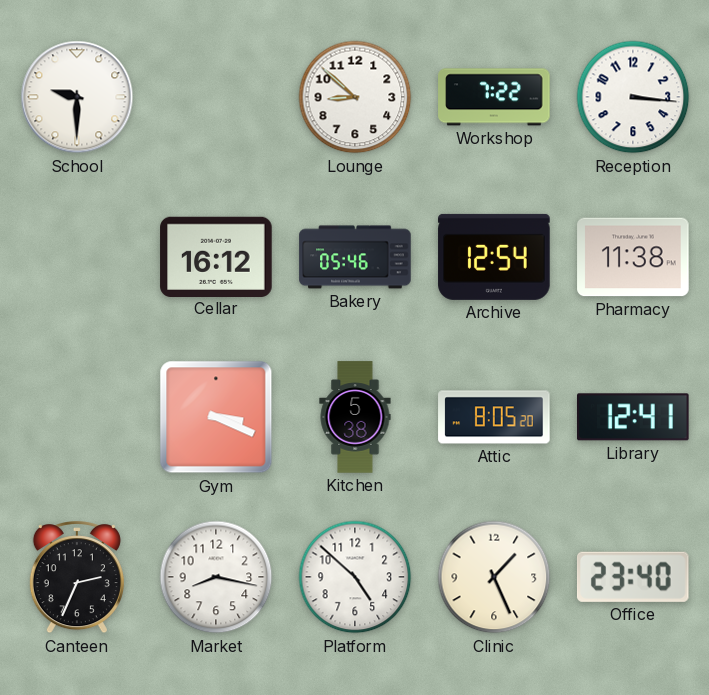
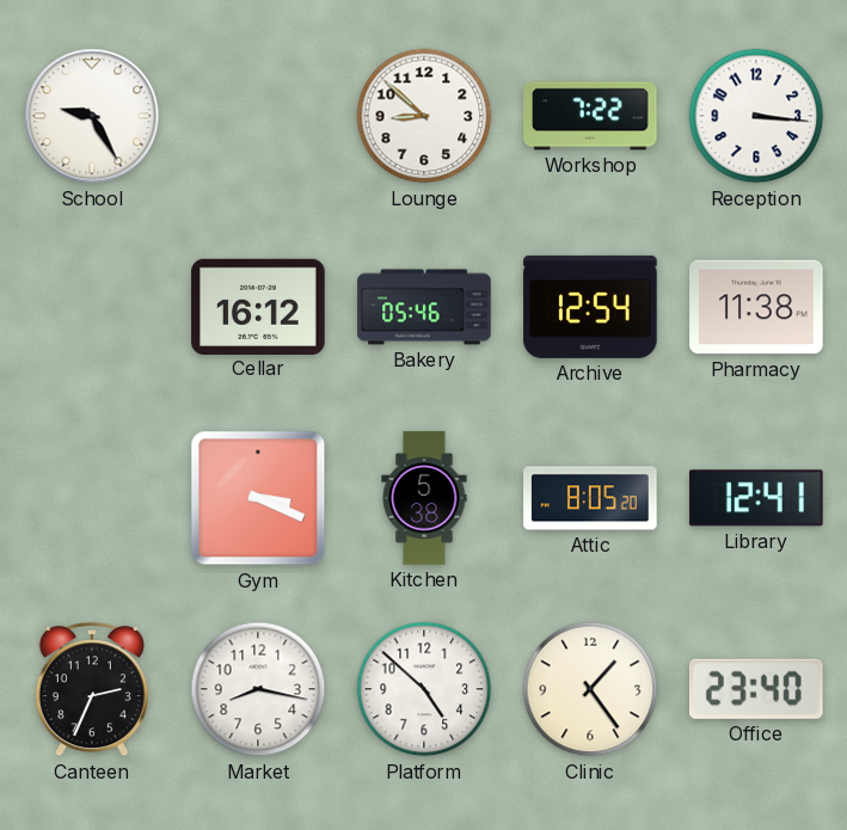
School: 9:30 -> 9:25
Clinic: 1:26 -> 1:24
